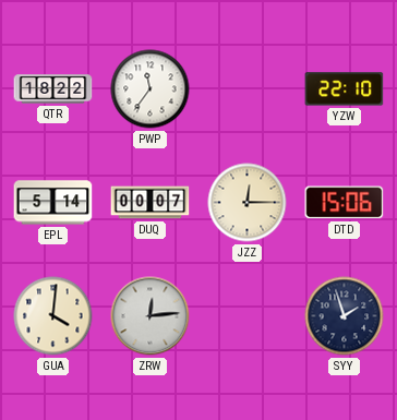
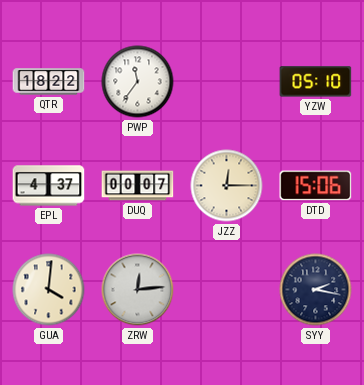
YZW: 22:10 -> 05:10
EPL: 5:14 -> 4:37
SYY: 1:57 -> 2:17
